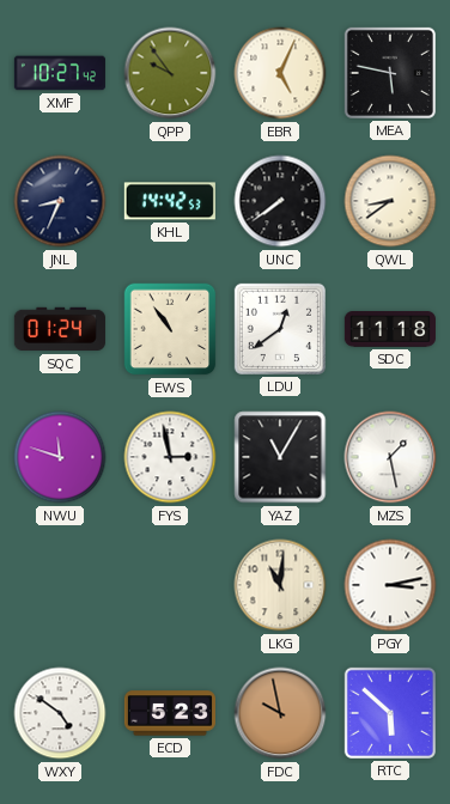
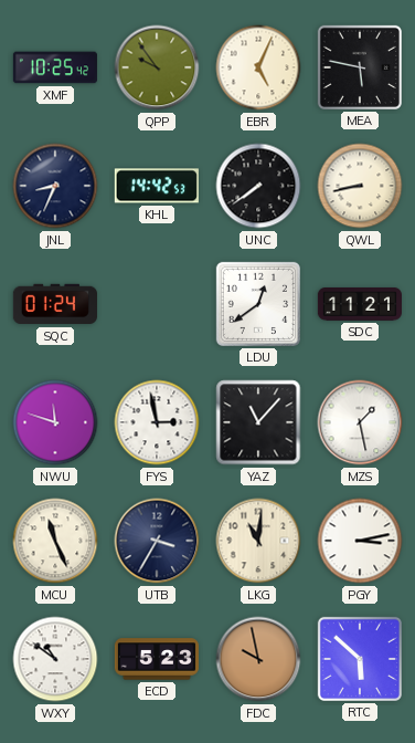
XMF: 10:27 -> 10:25
QWL: 8:39 -> 8:43
EWS: 10:54 -> none
SDC: 11:18 -> 11:21
YAZ: 11:05 -> 11:07
MCU: none -> 11:26
UTB: none -> 3:35
WXY: 4:51 -> 10:51
